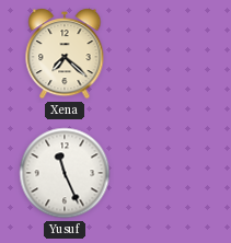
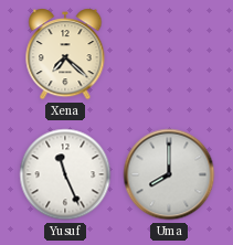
Uma: none -> 8:00
